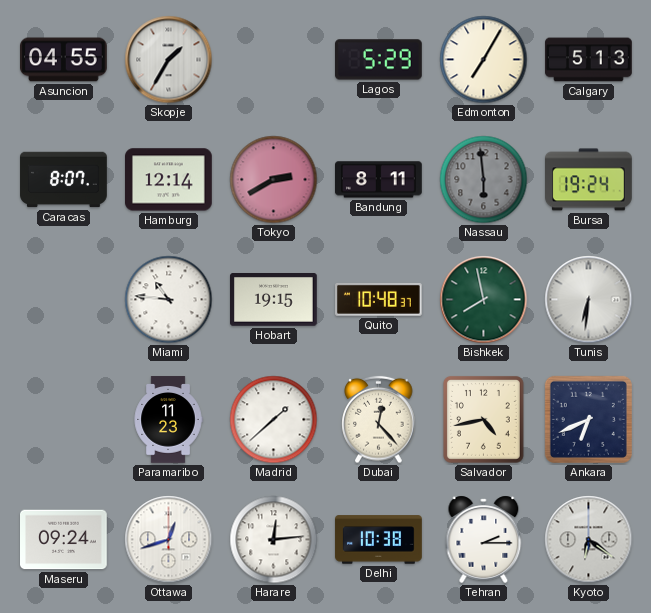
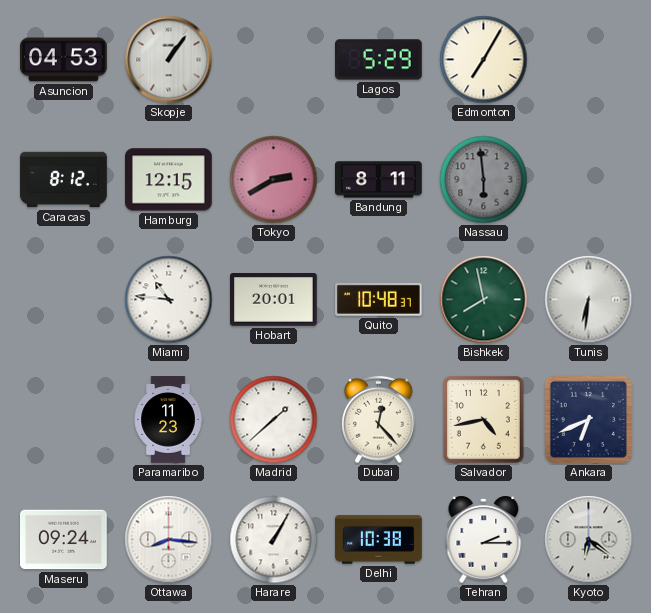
Asuncion: 04:55 -> 04:53
Skopje: 1:35 -> 1:06
Calgary: 5:13 -> none
Caracas: 8:07 -> 8:12
Hamburg: 12:14 -> 12:15
Bursa: 19:24 -> none
Hobart: 19:15 -> 20:01
Ottawa: 12:42 -> 8:16
Harare: 12:14 -> 1:05
